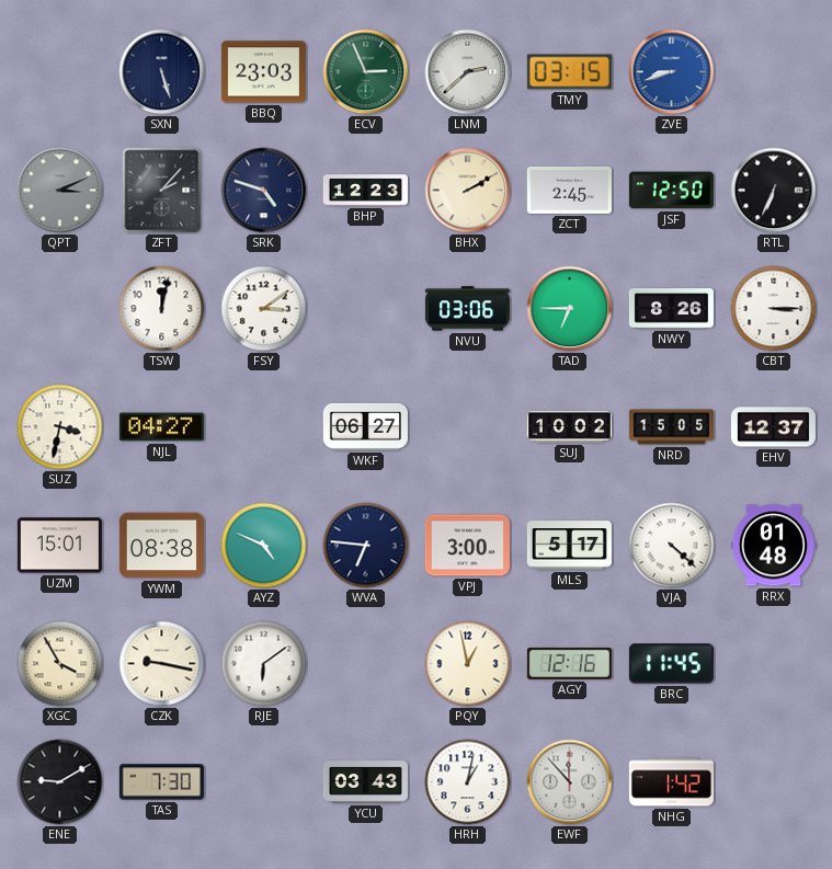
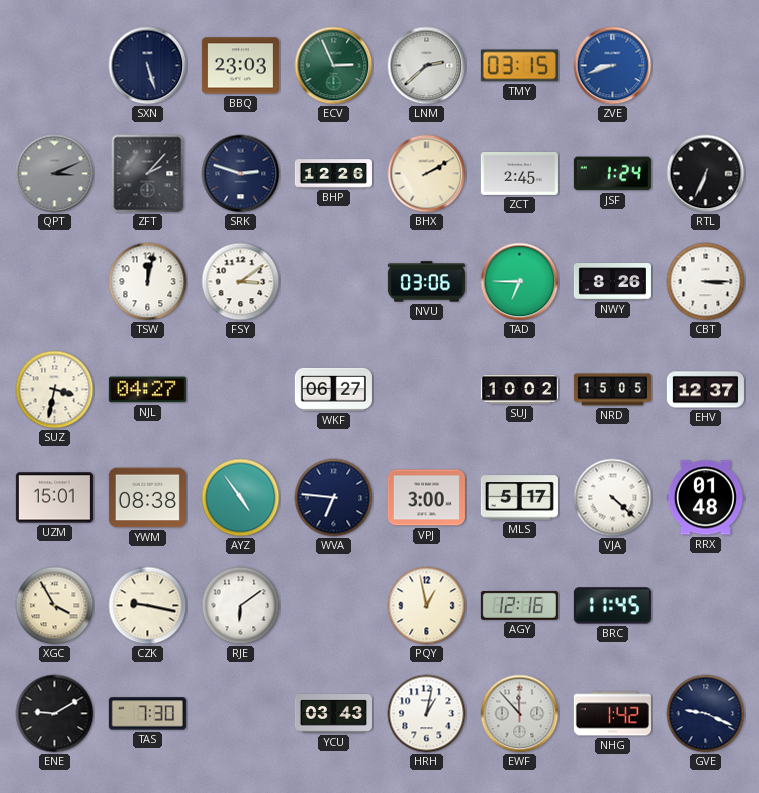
SRK: 4:48 -> 2:48
BHP: 12:23 -> 12:26
JSF: 12:50 -> 1:24
AYZ: 4:49 -> 4:54
GVE: none -> 9:19
